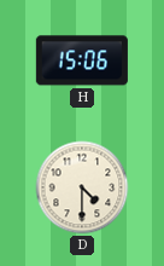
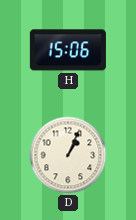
D: 4:30 -> 1:04
